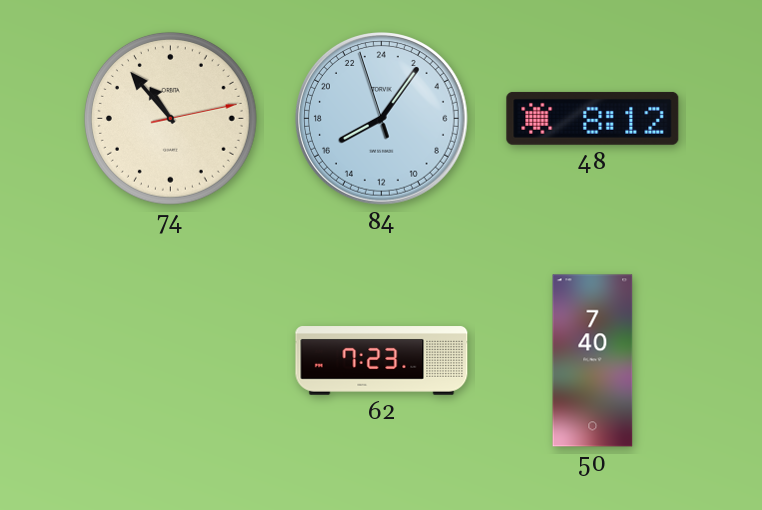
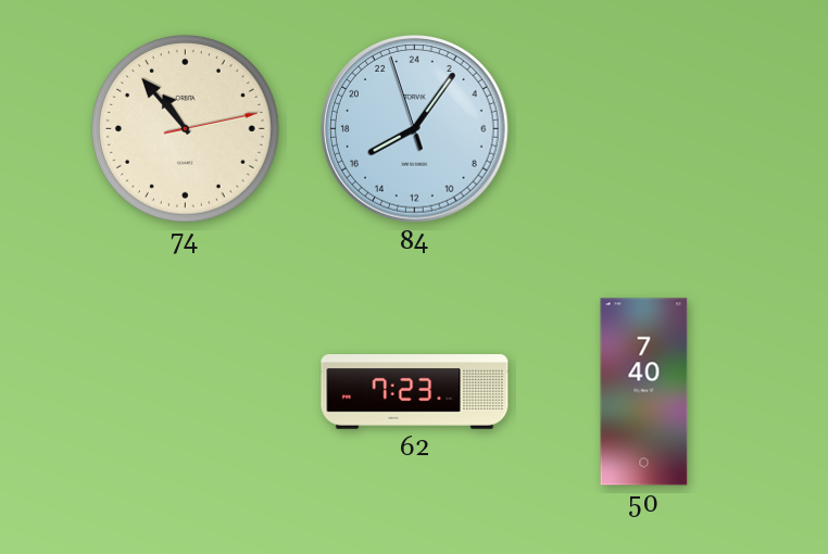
48: 8:12 -> none
